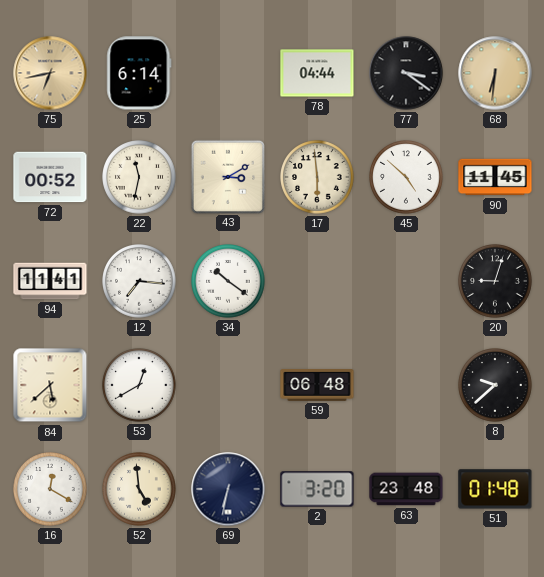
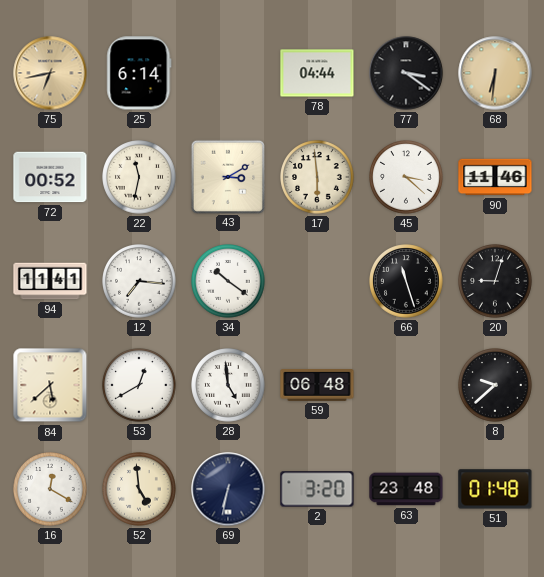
45: 4:52 -> 3:22
90: 11:45 -> 11:46
66: none -> 11:27
28: none -> 4:59
